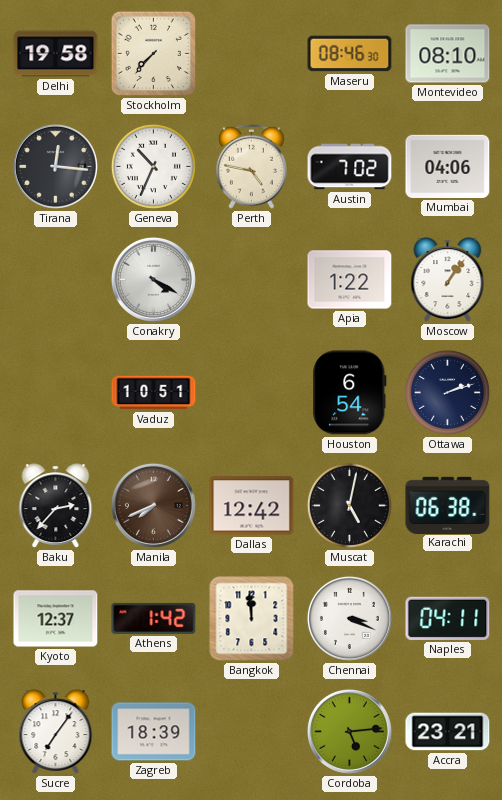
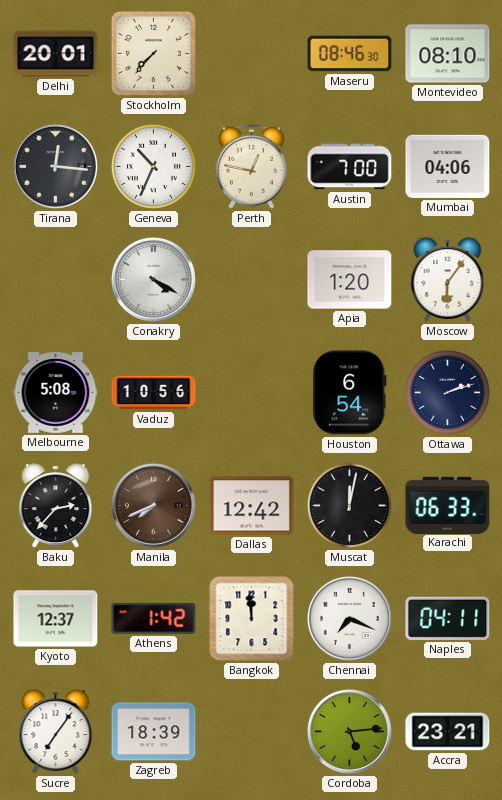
Delhi: 19:58 -> 20:01
Perth: 4:47 -> 12:47
Austin: 7:02 -> 7:00
Apia: 1:22 -> 1:20
Moscow: 1:06 -> 6:06
Melbourne: none -> 5:08
Vaduz: 10:51 -> 10:56
Muscat: 5:02 -> 12:02
Karachi: 06:38 -> 06:33
Chennai: 3:19 -> 7:19
